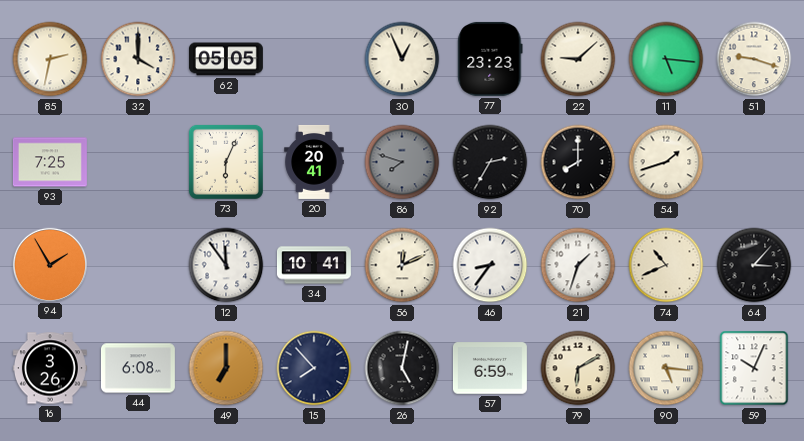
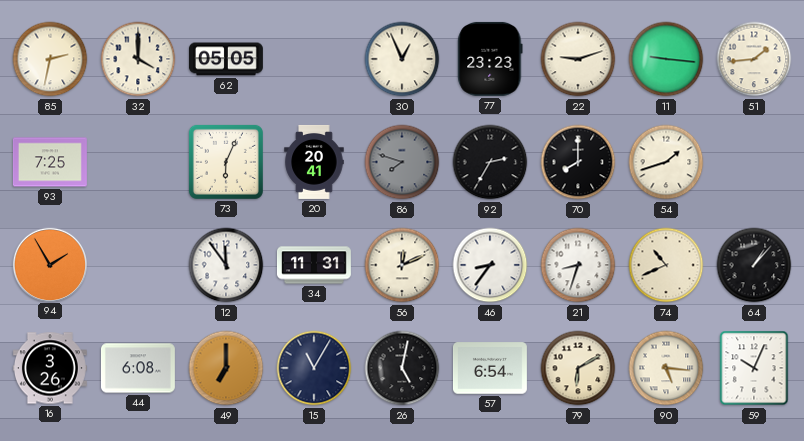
22: 9:08 -> 9:12
11: 5:16 -> 9:16
51: 9:18 -> 1:44
34: 10:41 -> 11:31
21: 1:33 -> 8:33
64: 3:07 -> 1:07
15: 7:53 -> 11:05
57: 6:59 -> 6:54
